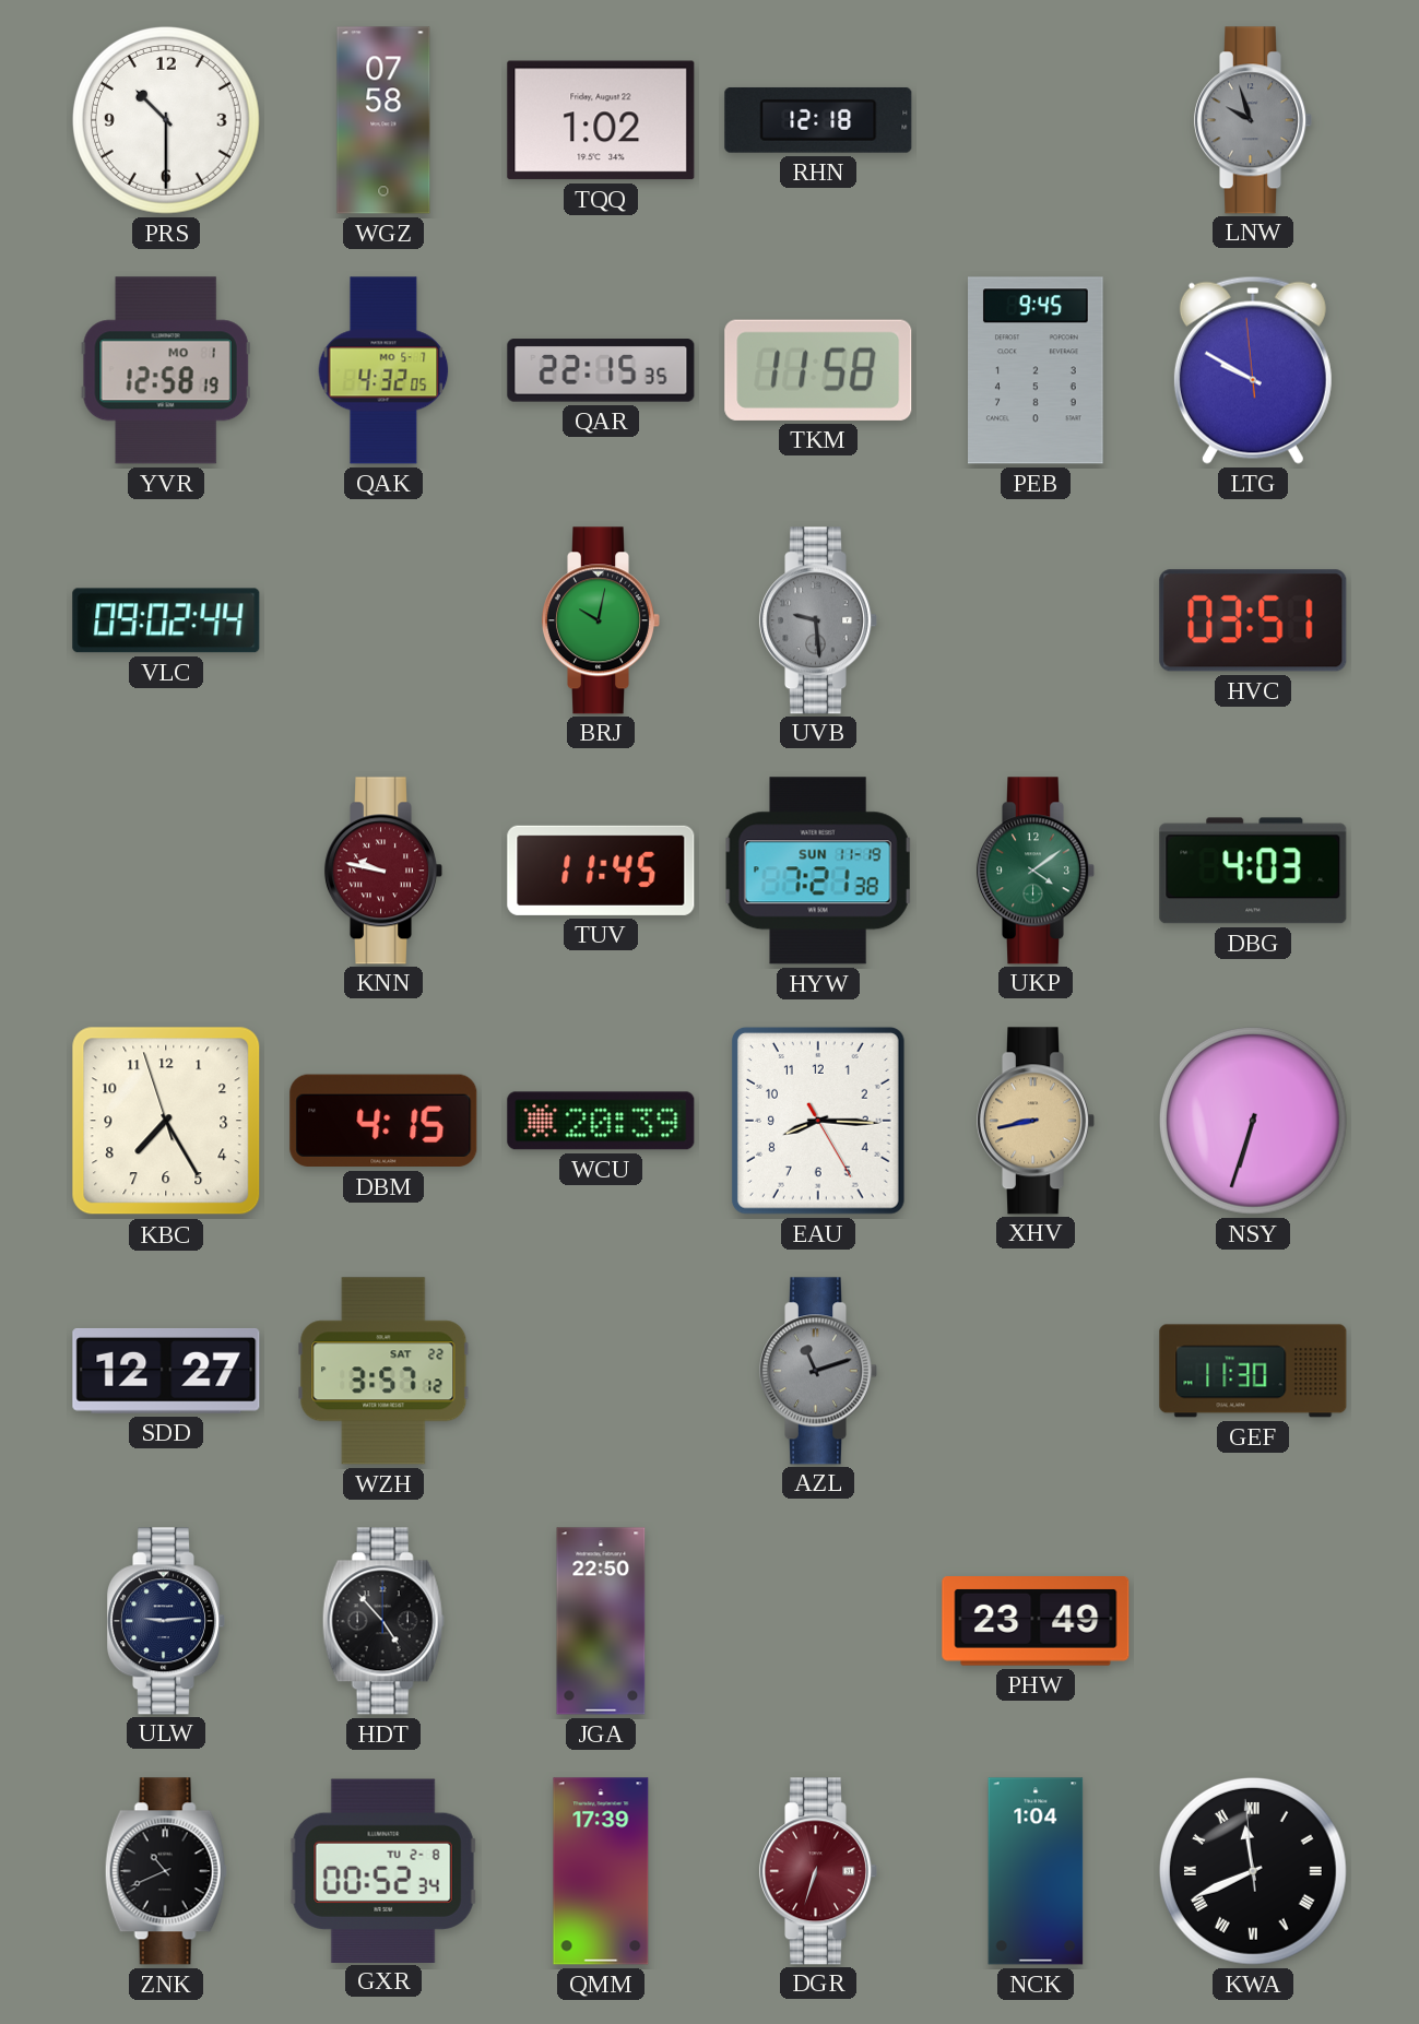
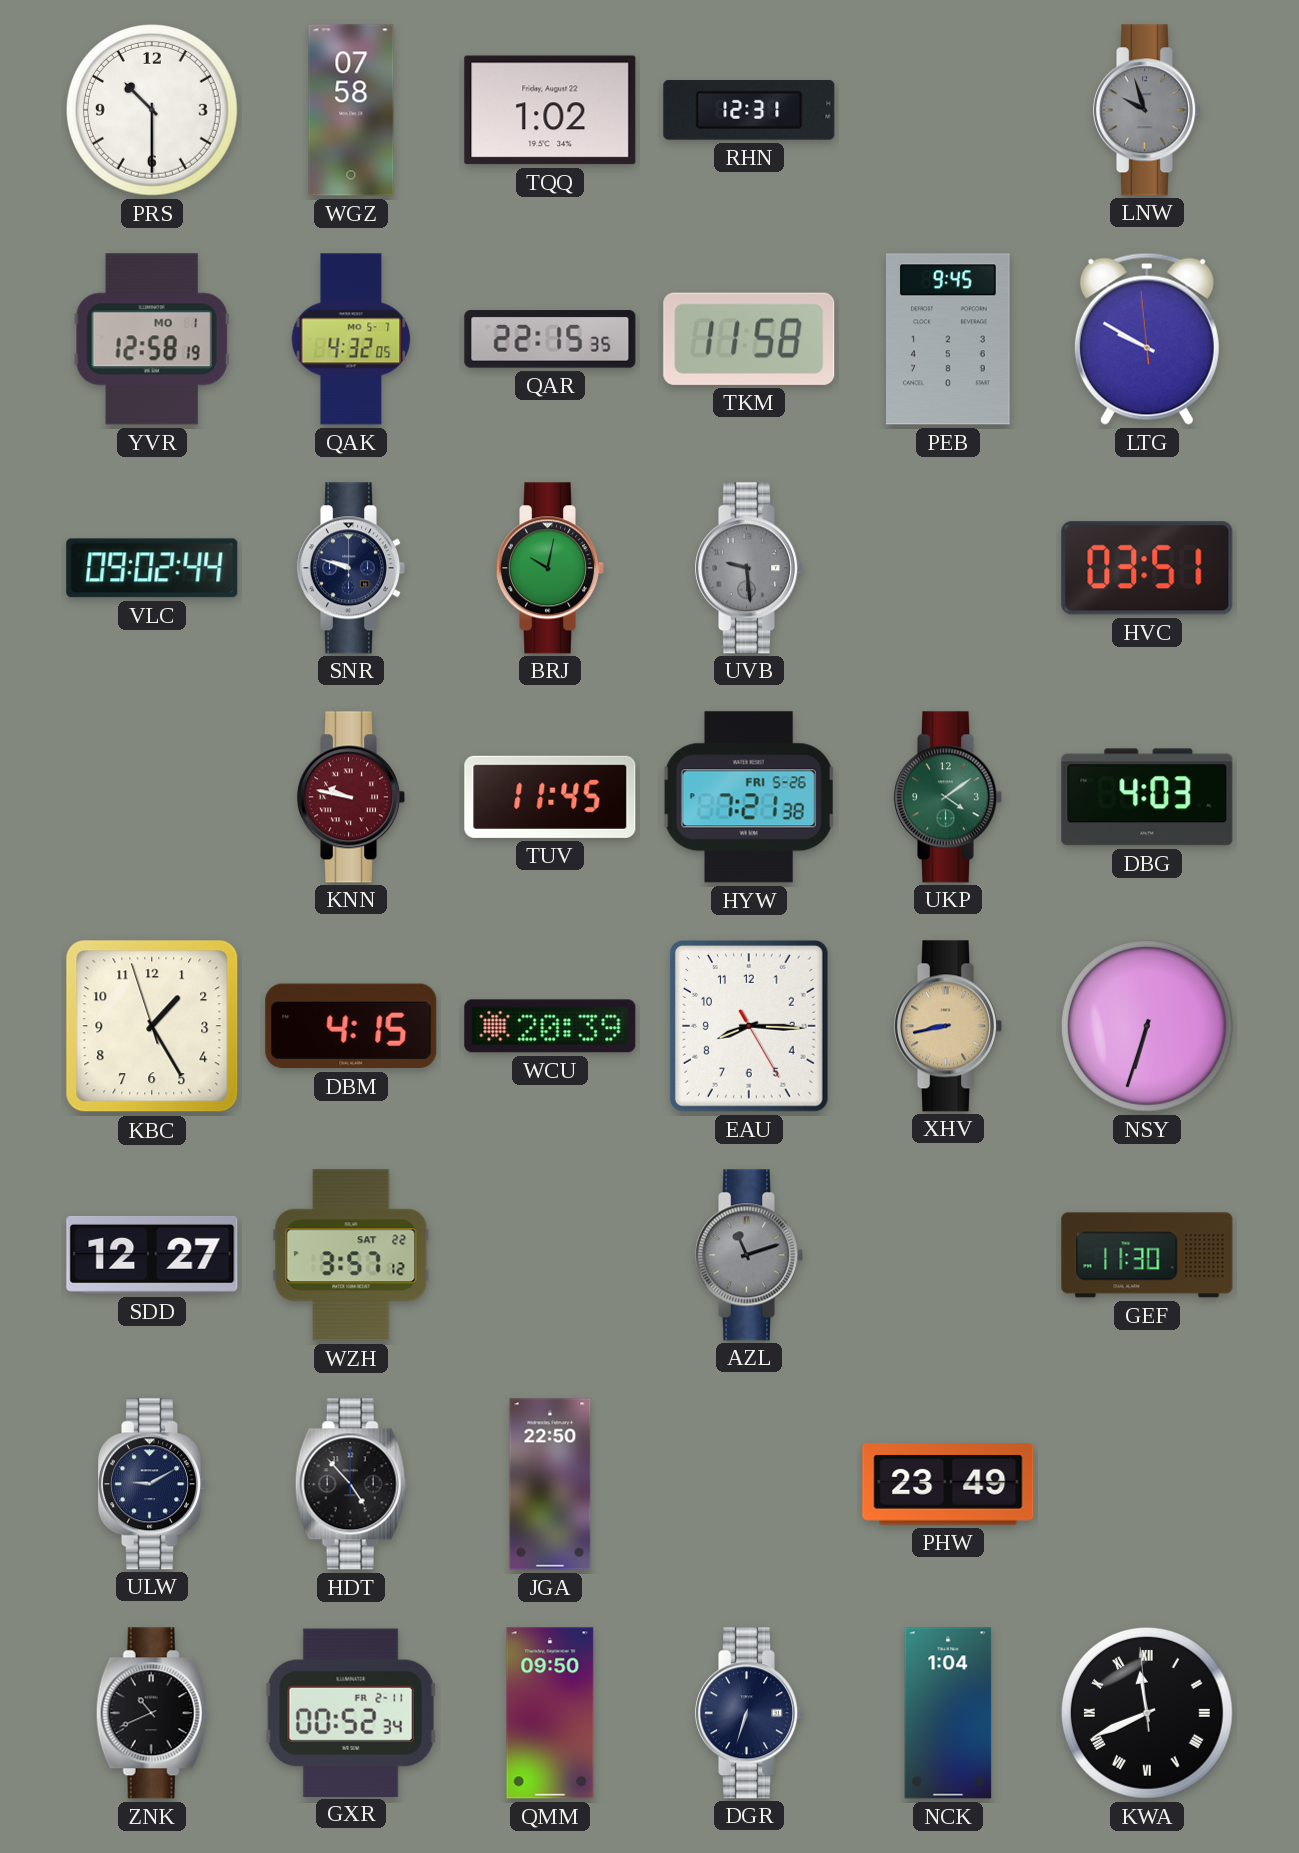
RHN: 12:18 -> 12:31
SNR: none -> 9:48
HYW date: SUN 11-19 -> FRI 5-26
KBC: 7:24 -> 1:24
ULW: 9:14 -> 9:10
GXR date: TU 2-8 -> FR 2-11
QMM: 17:39 -> 09:50
DGR dial: burgundy -> navy
